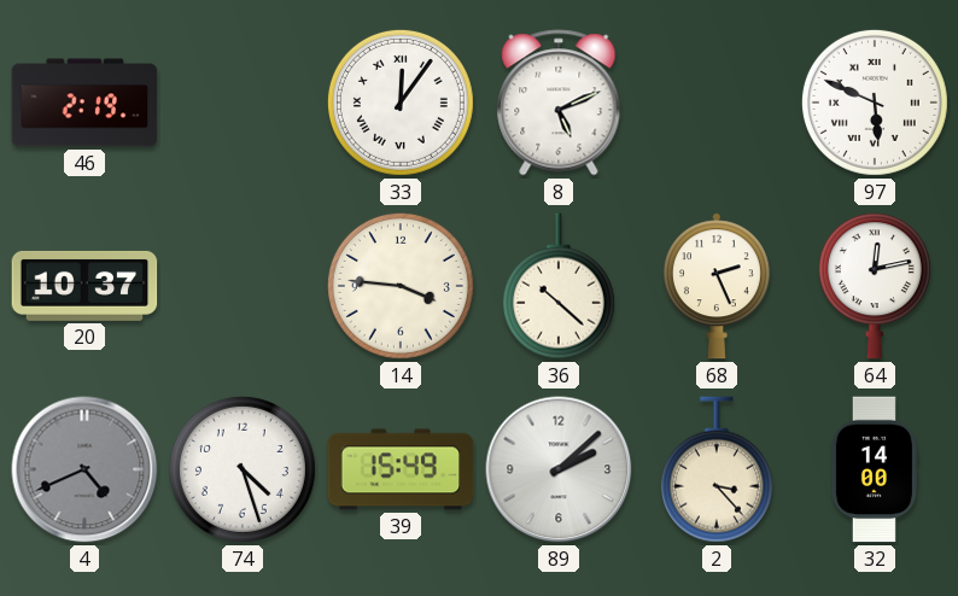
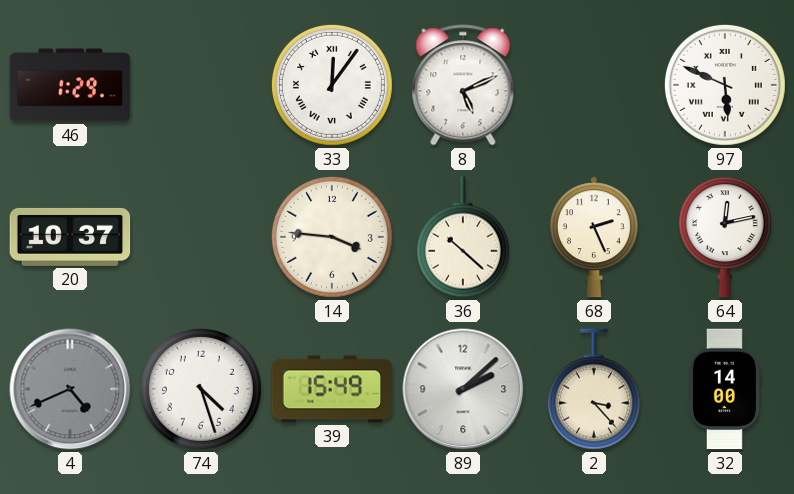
46: 2:19 -> 1:29
